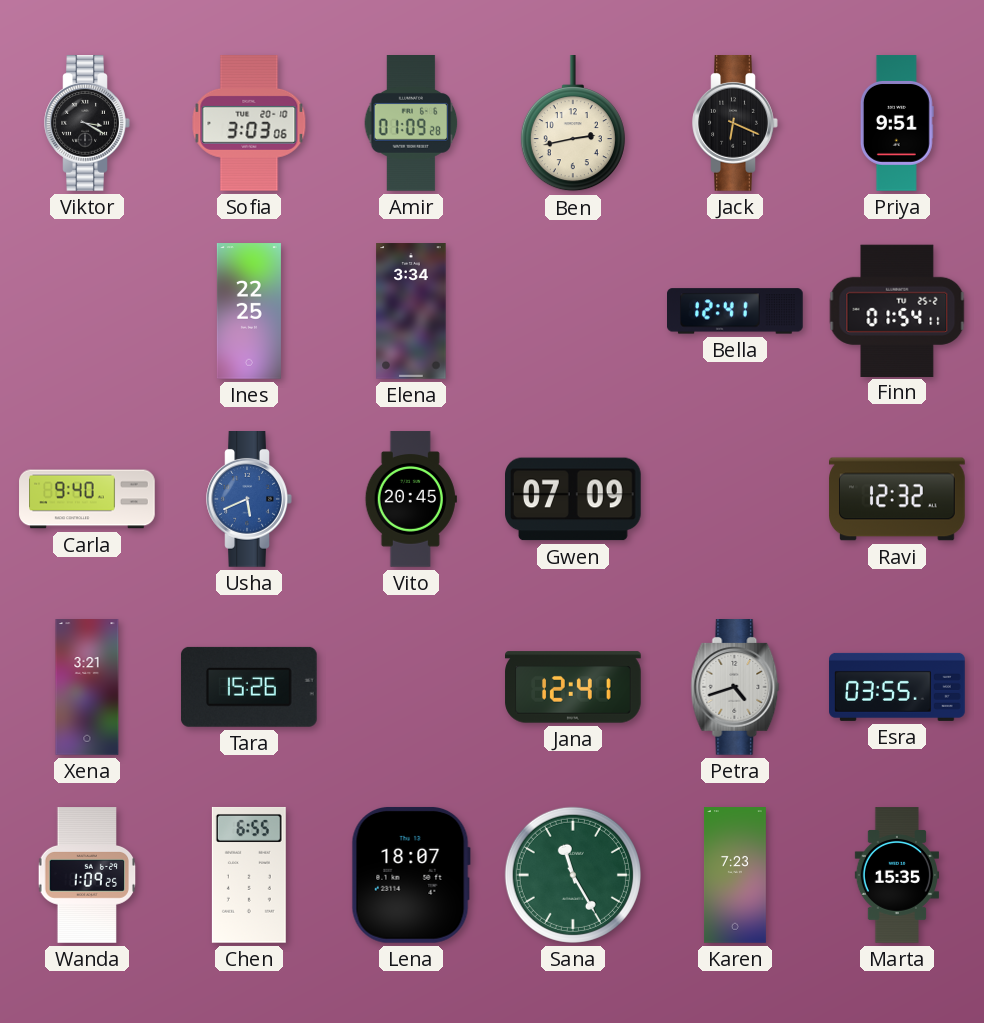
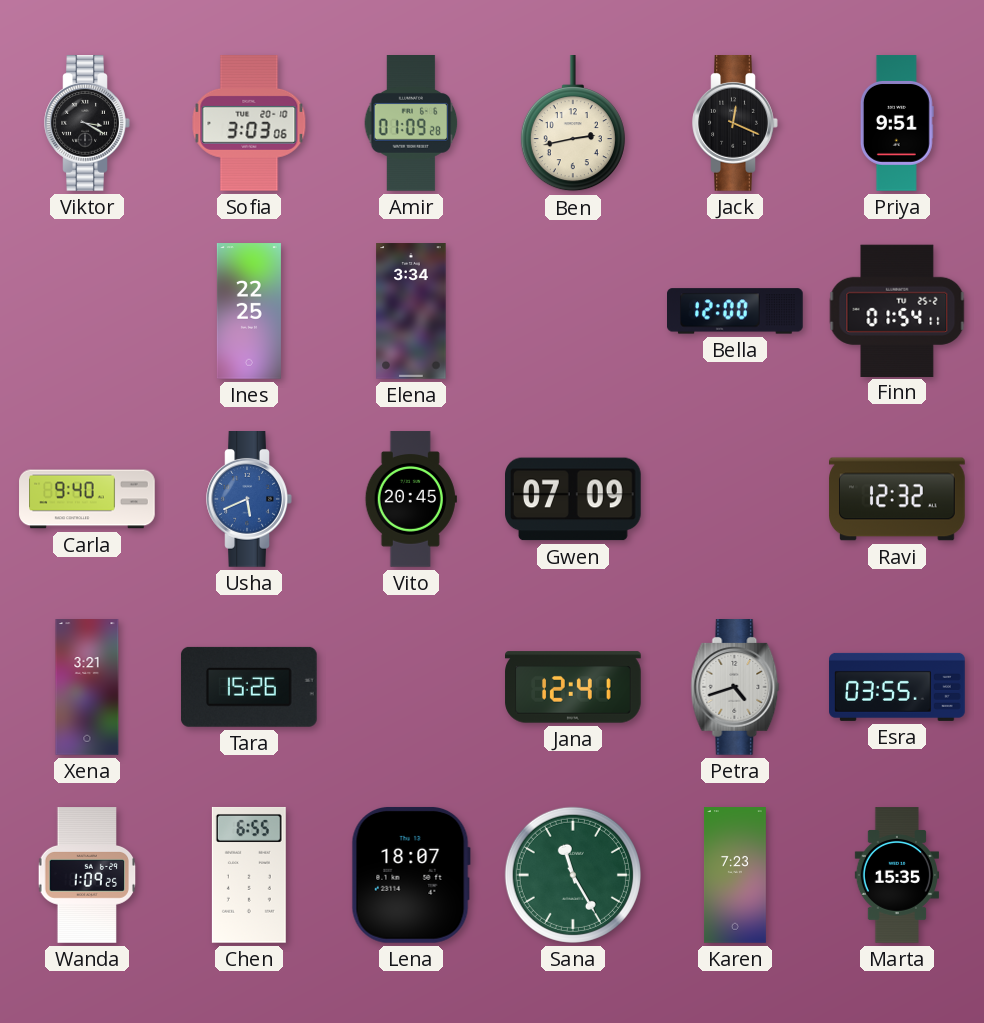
Jack: 6:19 -> 12:19
Bella: 12:41 -> 12:00
